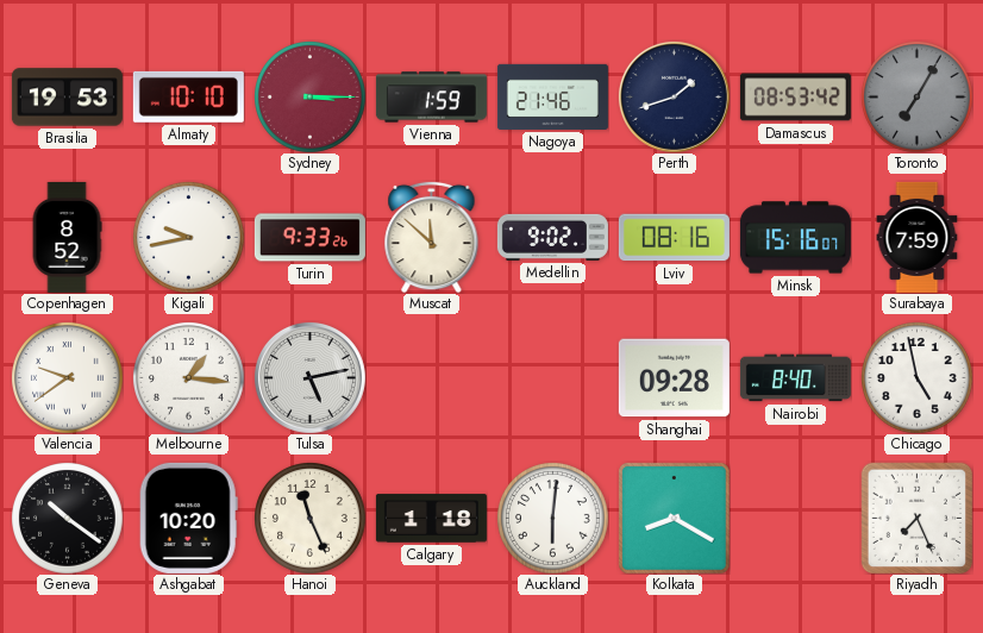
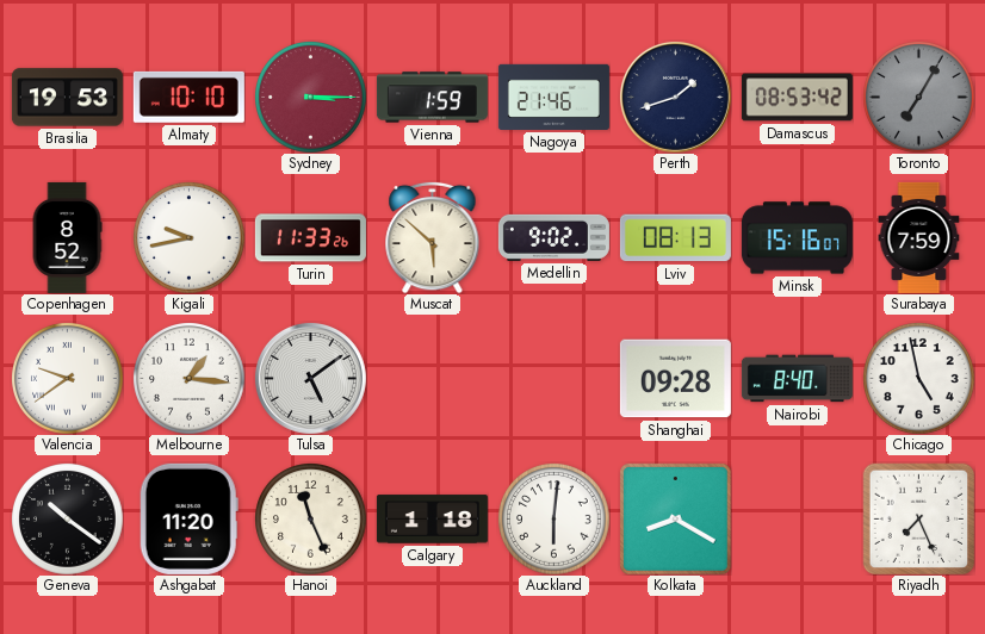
Turin: 9:33 -> 11:33
Muscat: 11:52 -> 5:52
Lviv: 08:16 -> 08:13
Tulsa: 5:13 -> 5:09
Ashgabat: 10:20 -> 11:20
